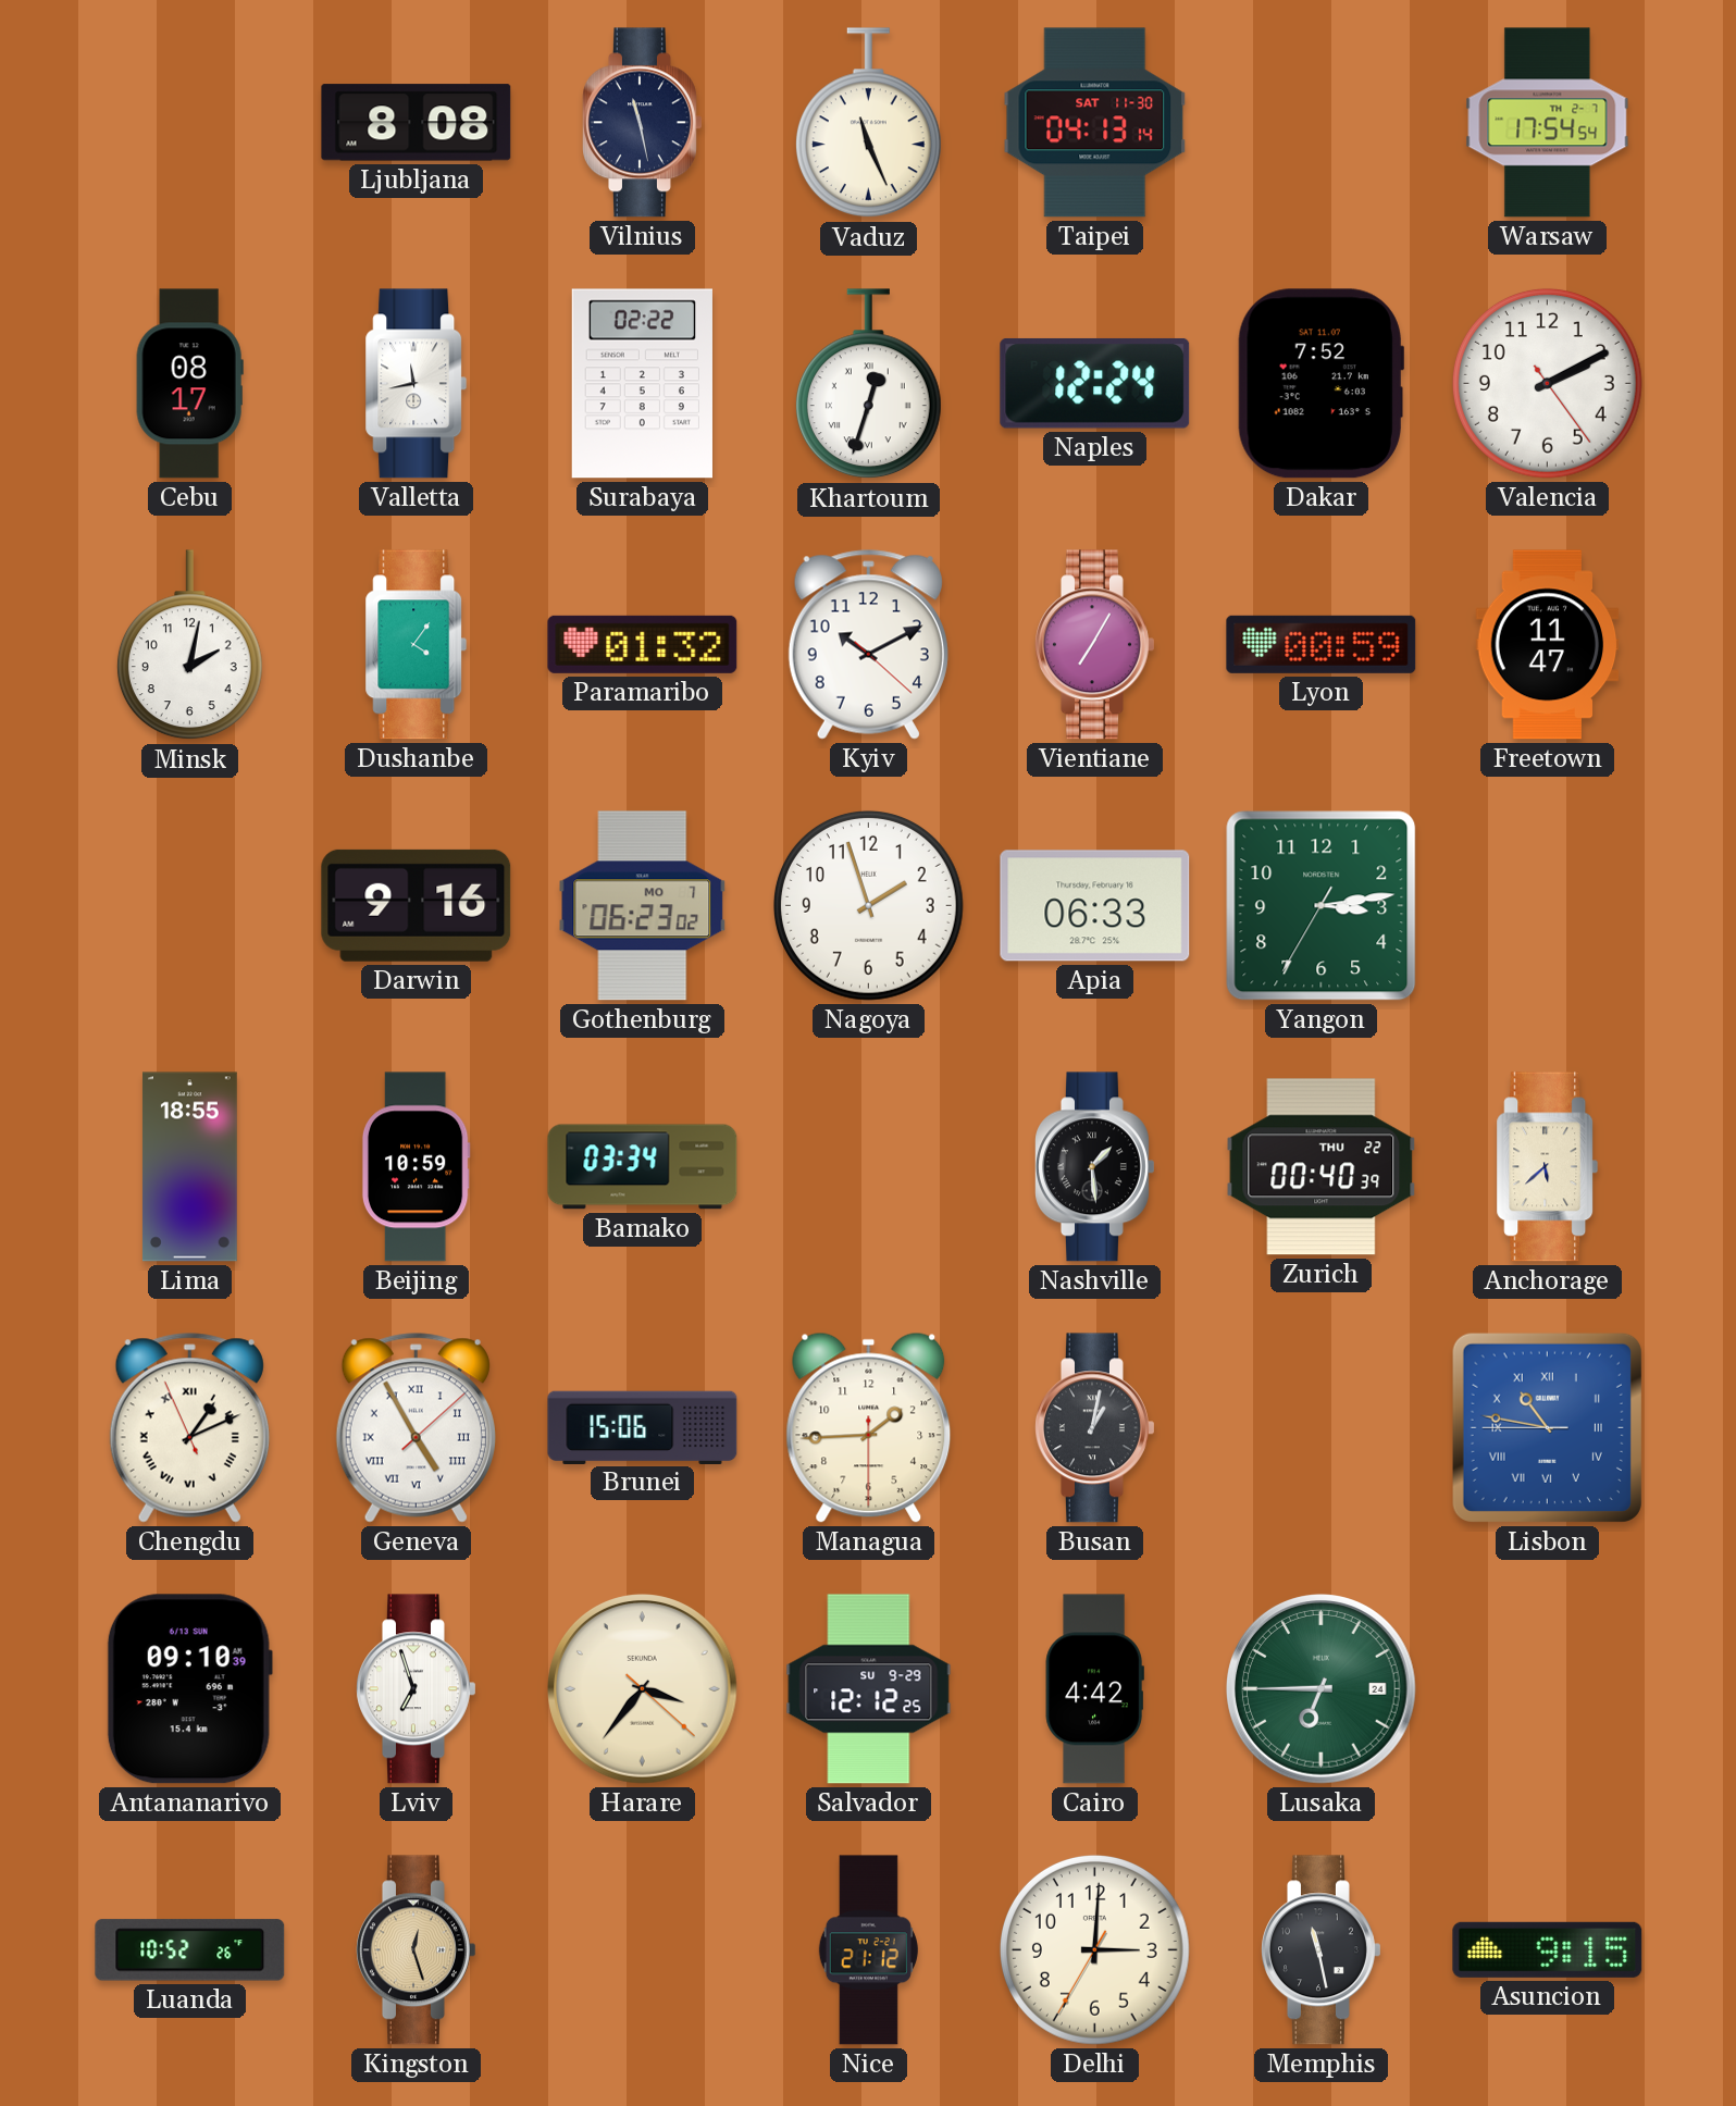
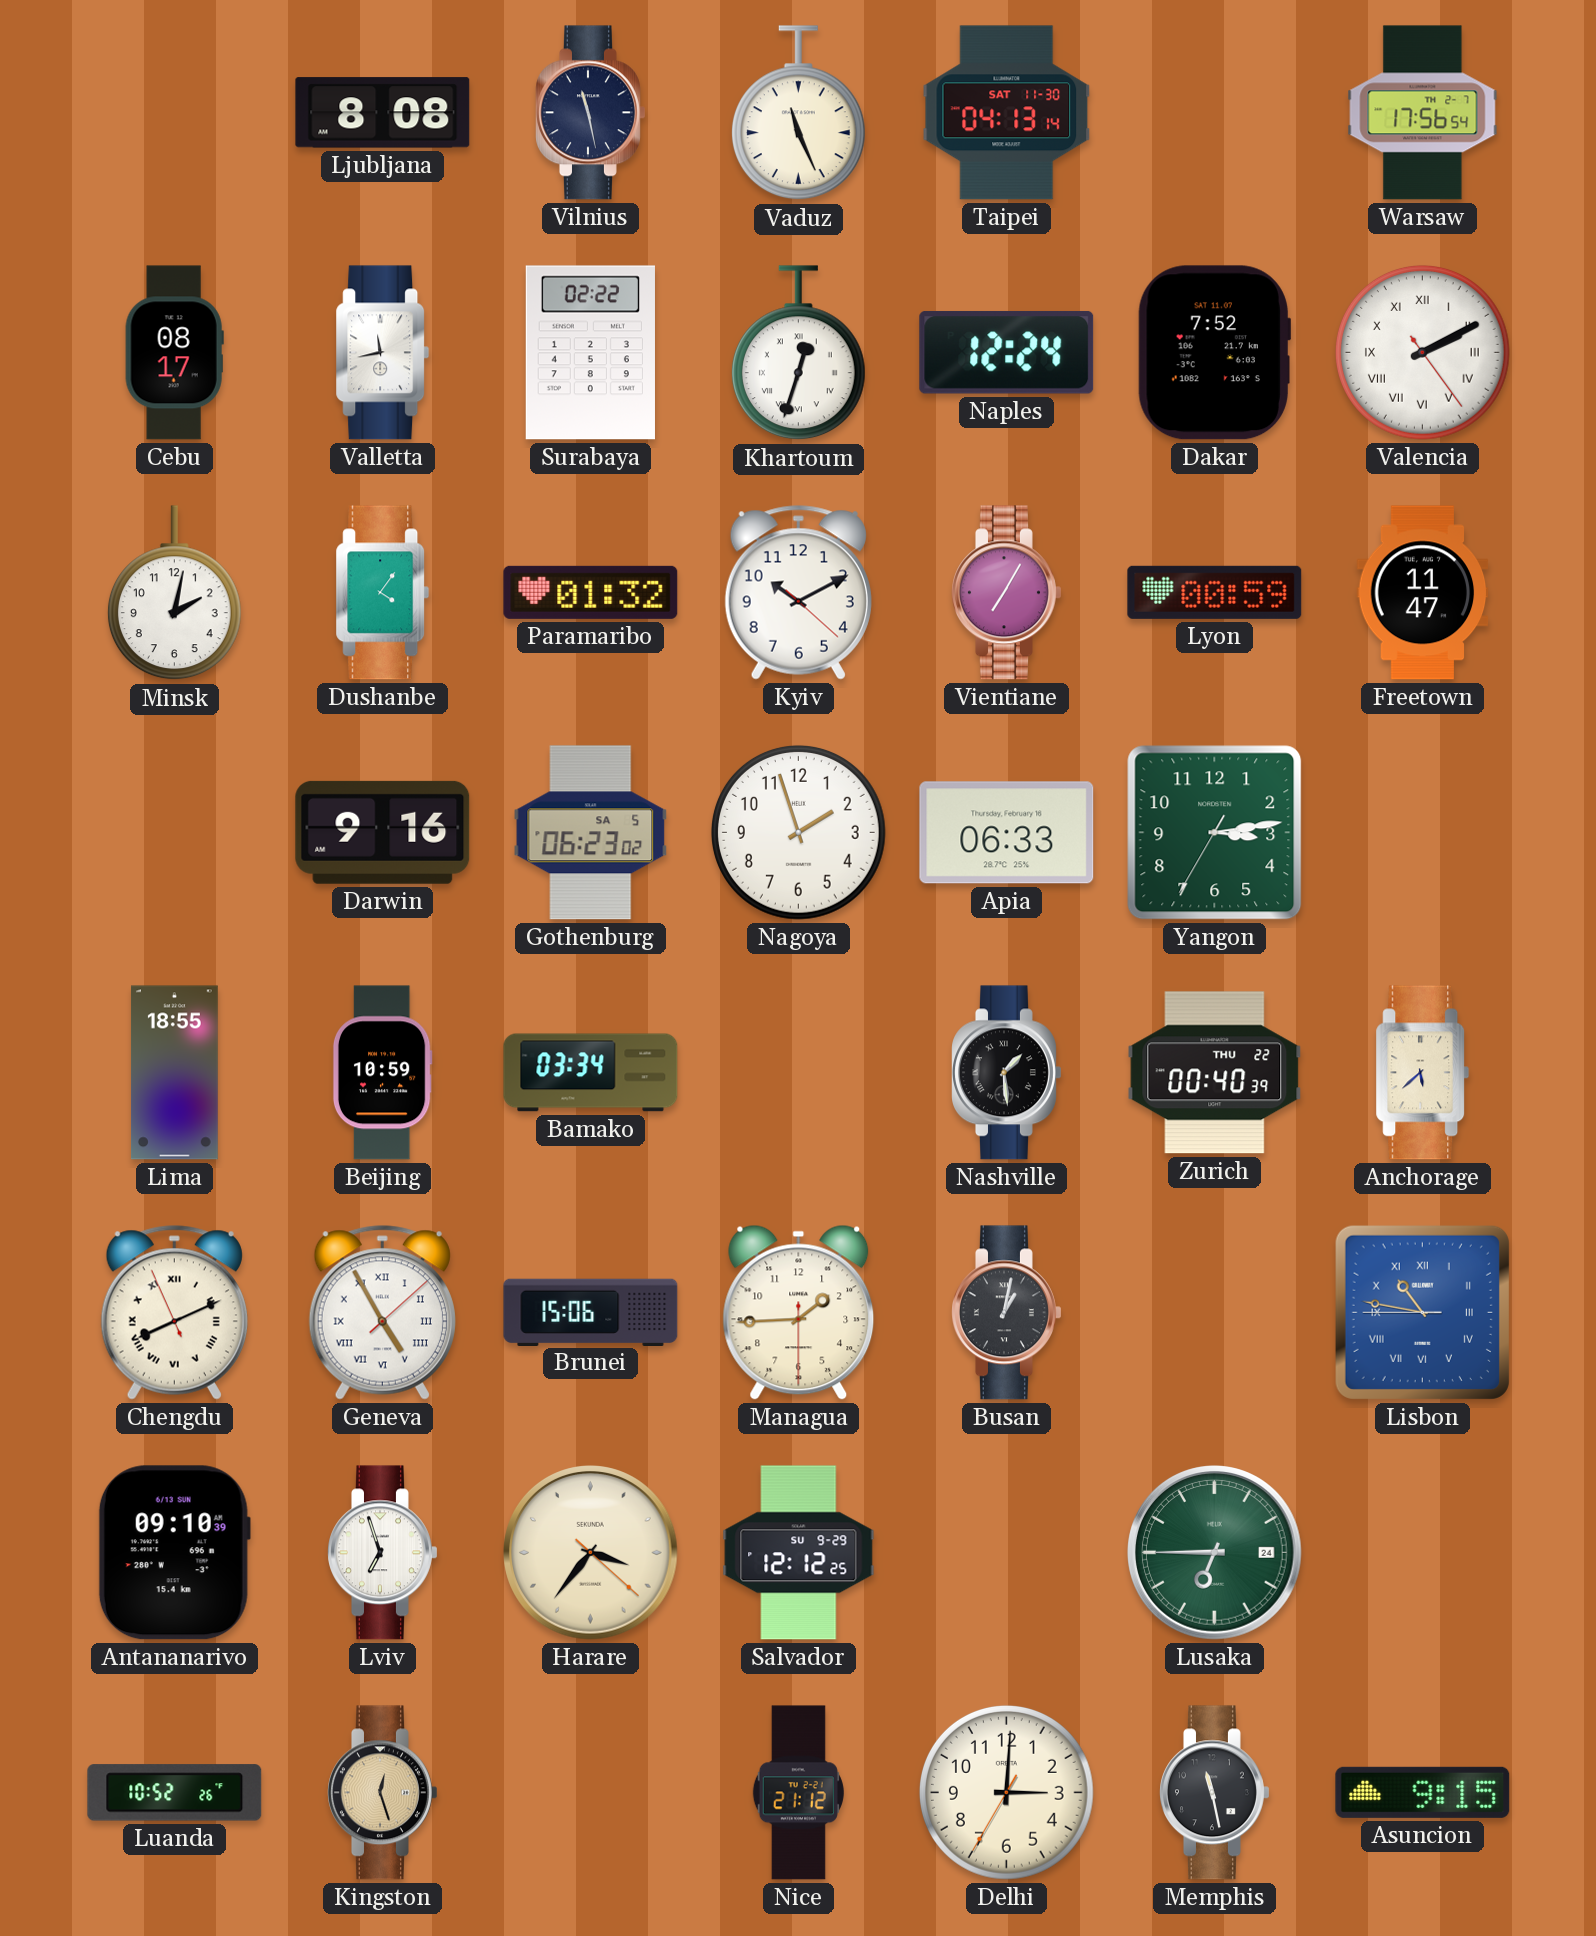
Warsaw: 17:54 -> 17:56
Valencia numerals: Arabic -> Roman
Gothenburg date: MO 7 -> SA 5
Chengdu: 1:10 -> 8:10
Cairo: 4:42 -> none
